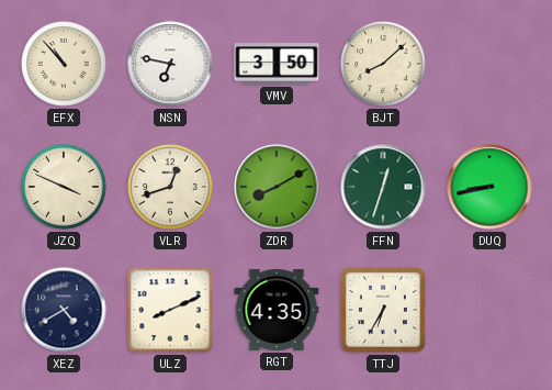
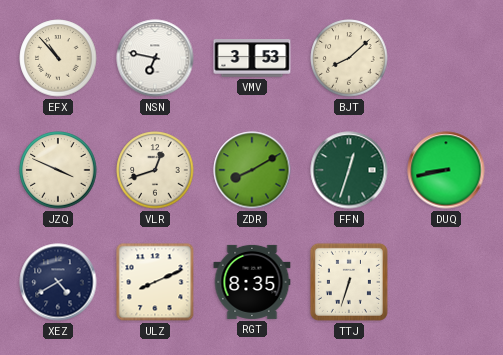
VMV: 3:50 -> 3:53
RGT: 4:35 -> 8:35
TTJ: 6:35 -> 6:33
